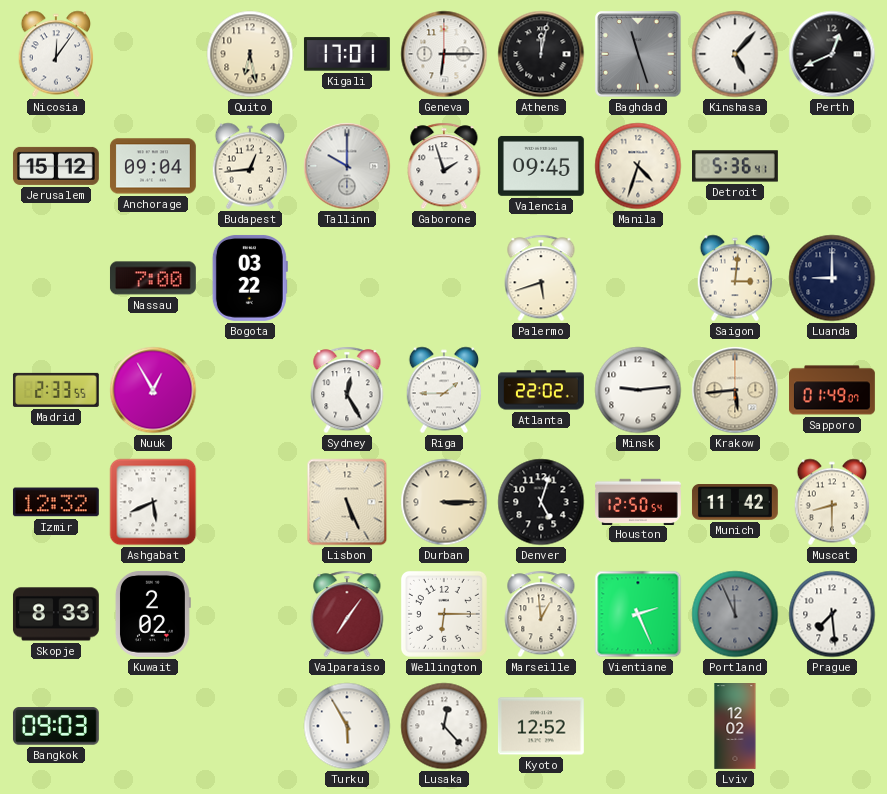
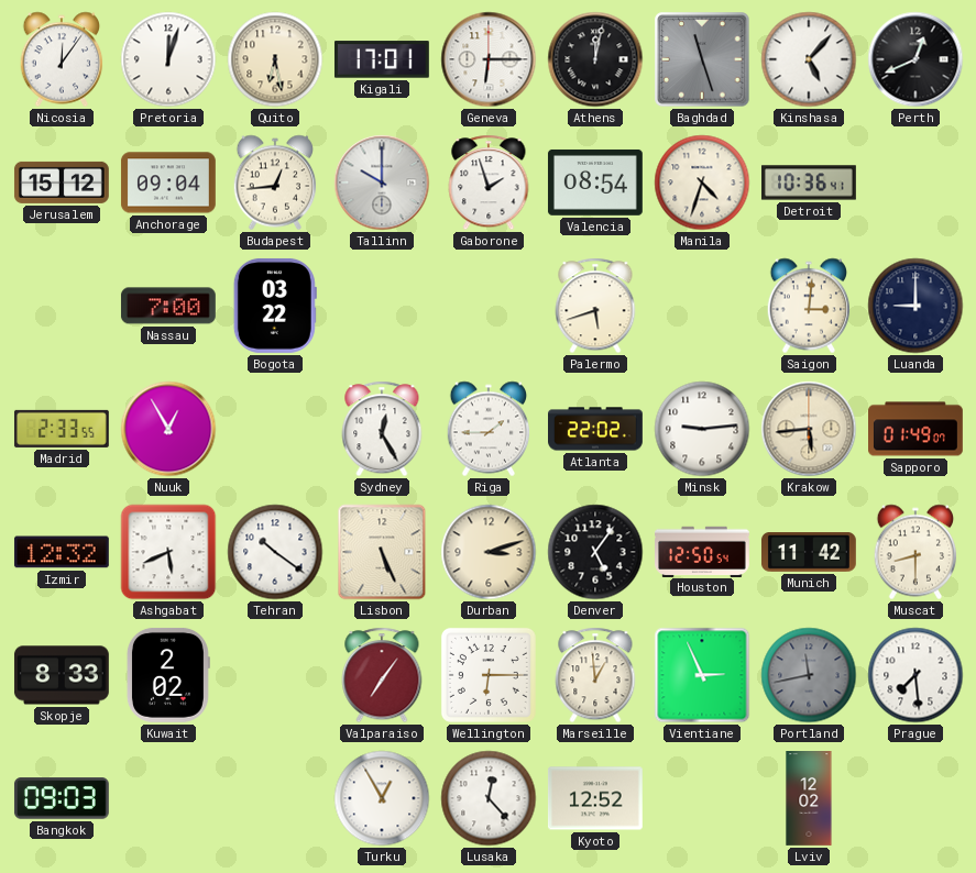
Pretoria: none -> 12:03
Valencia: 09:45 -> 08:54
Detroit: 5:36 -> 10:36
Tehran: none -> 10:21
Durban: 3:15 -> 3:12
Denver: 5:03 -> 5:06
Vientiane: 2:26 -> 2:56
Portland: 11:56 -> 11:43
Turku: 5:55 -> 12:55
